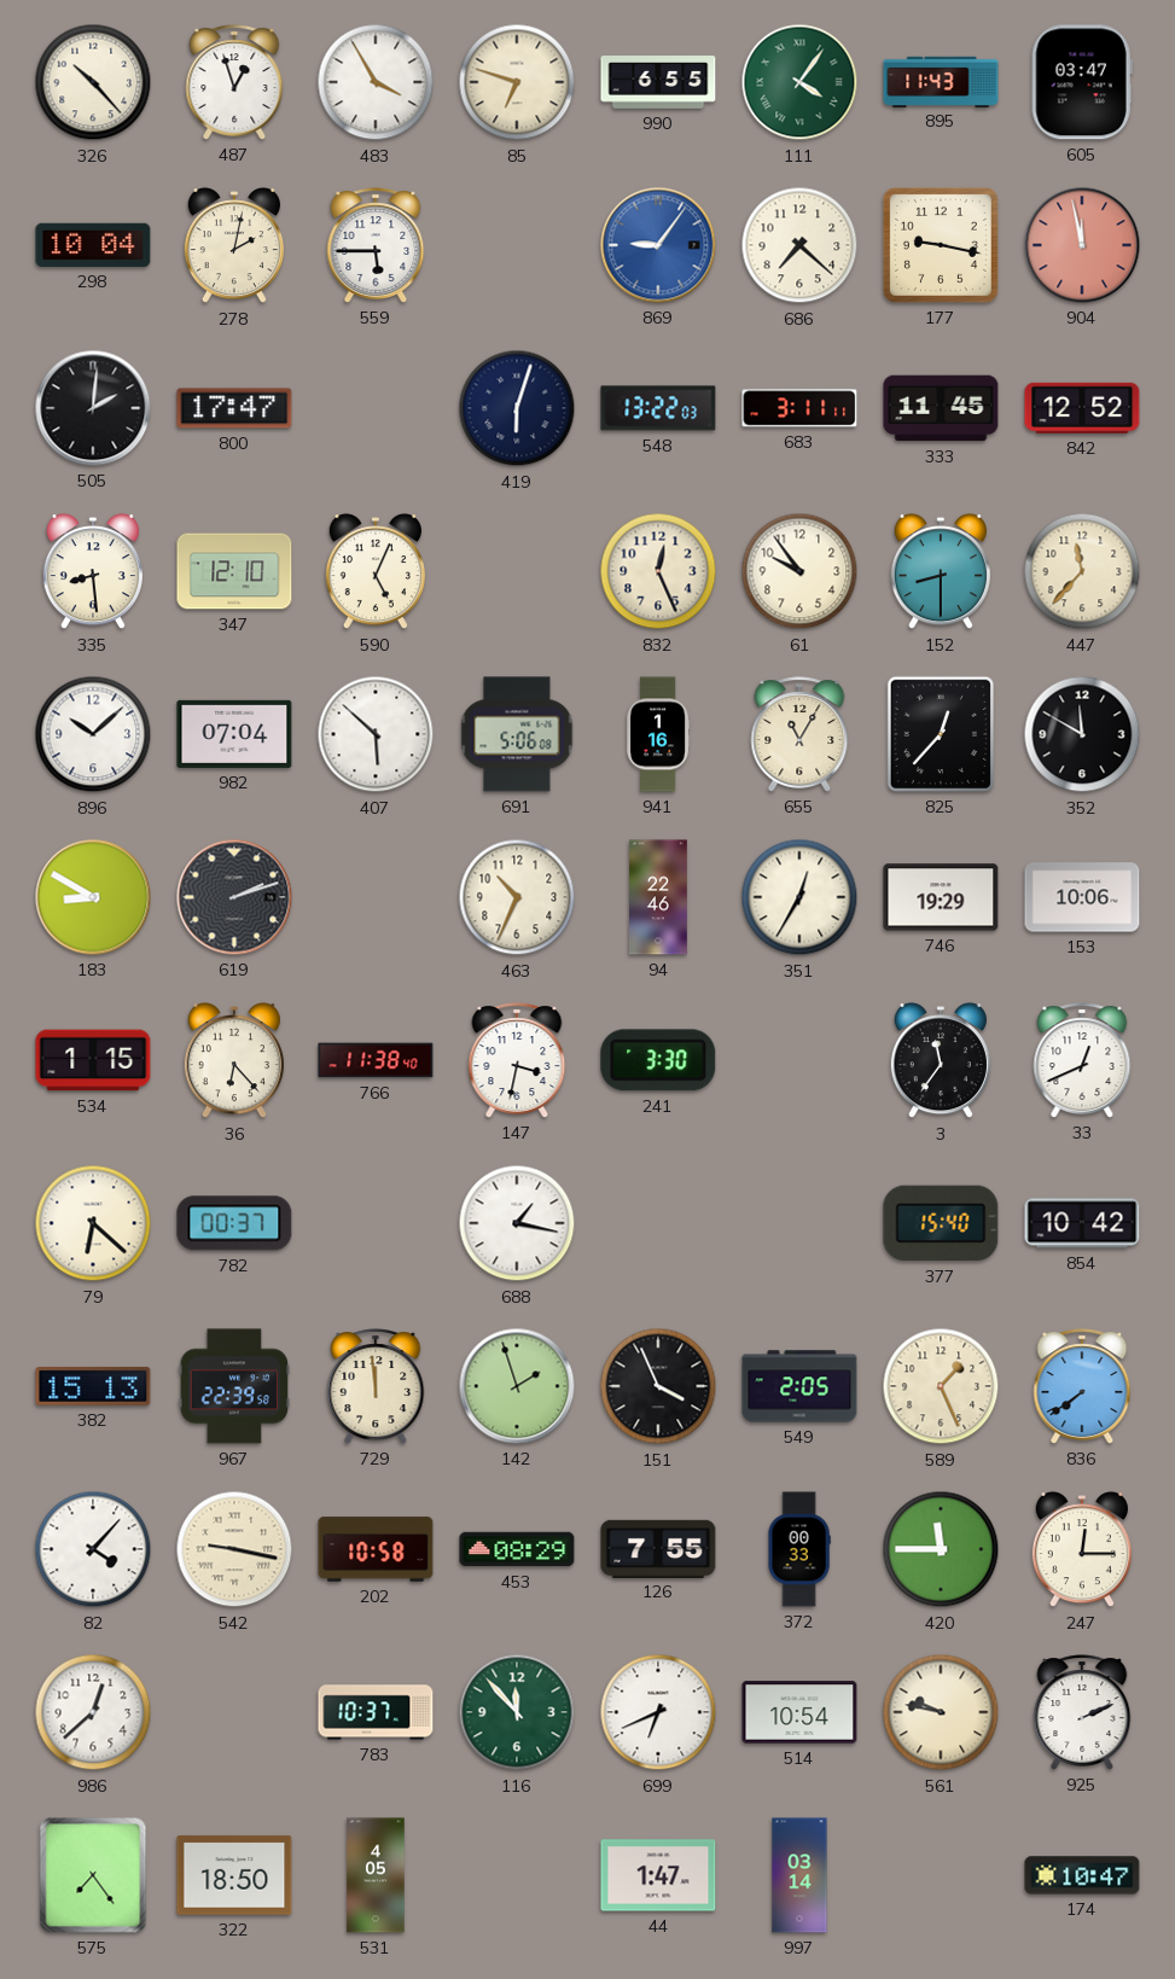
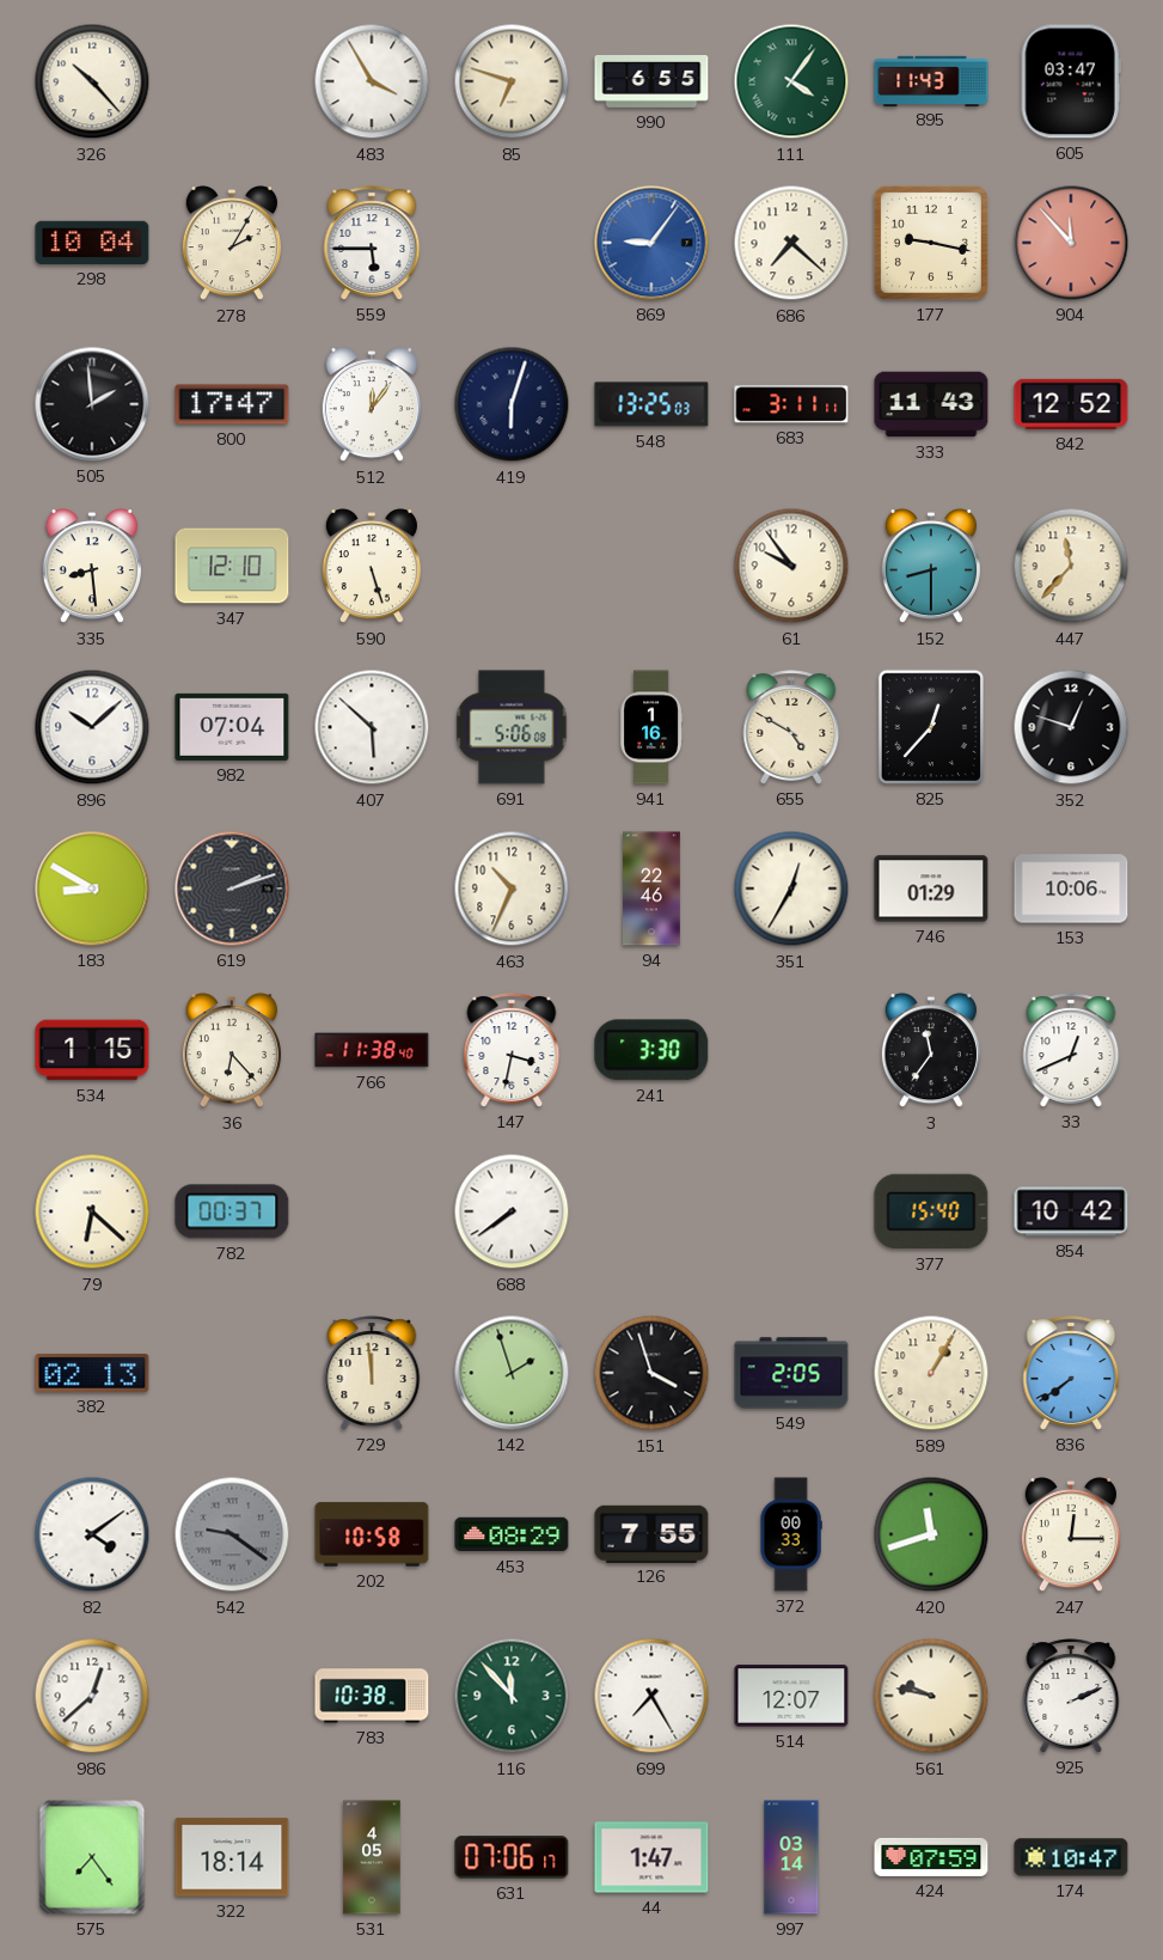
487: 12:57 -> none
278: 2:02 -> 2:05
904: 11:58 -> 11:53
505: 2:01 -> 1:59
512: none -> 12:06
548: 13:22 -> 13:25
333: 11:45 -> 11:43
590: 5:04 -> 5:27
832: 12:26 -> none
655: 11:05 -> 4:50
352: 11:50 -> 12:48
746: 19:29 -> 01:29
688: 1:17 -> 7:39
382: 15:13 -> 02:13
967: 22:39 -> none
151: 3:56 -> 3:57
589: 1:26 -> 1:05
82: 4:07 -> 4:09
542: 9:17 -> 9:21
542 dial: cream -> grey
420: 11:45 -> 11:42
783: 10:37 -> 10:38
699: 6:41 -> 7:25
514: 10:54 -> 12:07
322: 18:50 -> 18:14
631: none -> 07:06
424: none -> 07:59
